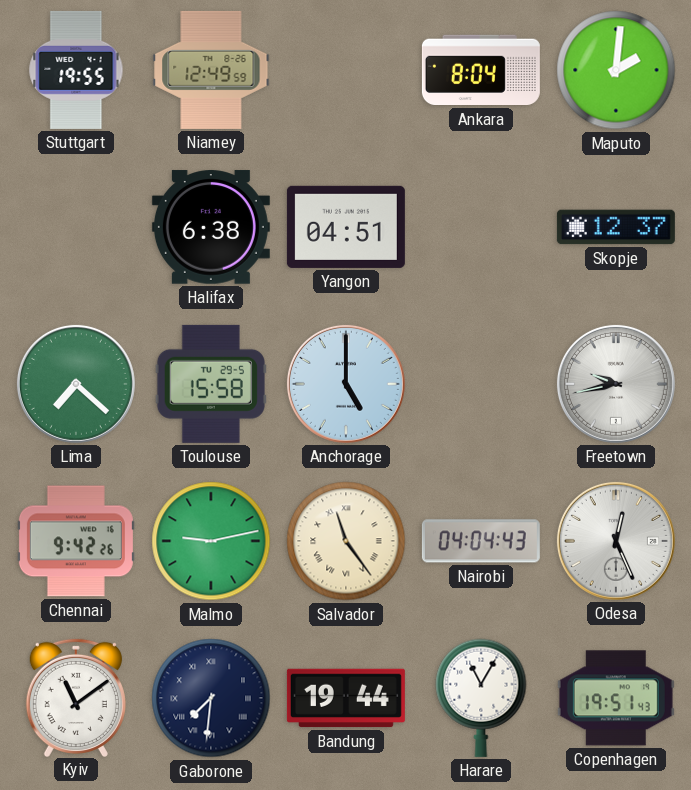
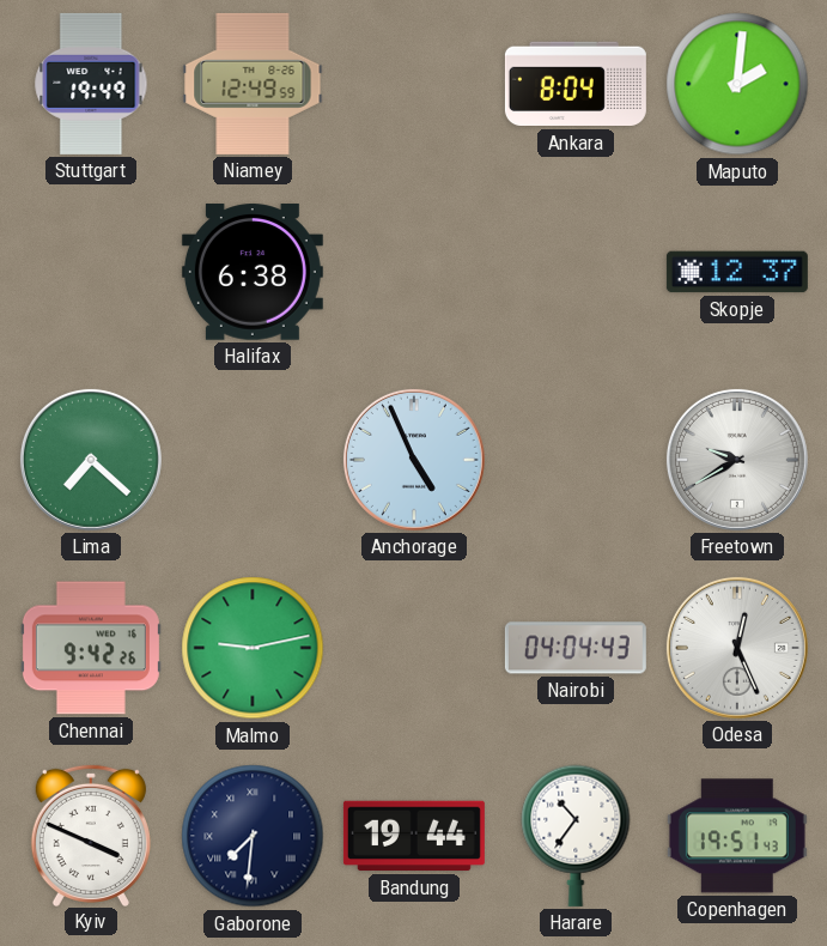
Stuttgart: 19:55 -> 19:49
Yangon: 04:51 -> none
Toulouse: 15:58 -> none
Anchorage: 5:00 -> 4:56
Freetown: 9:43 -> 9:40
Salvador: 11:24 -> none
Kyiv: 11:09 -> 3:49
Harare: 11:05 -> 10:36
